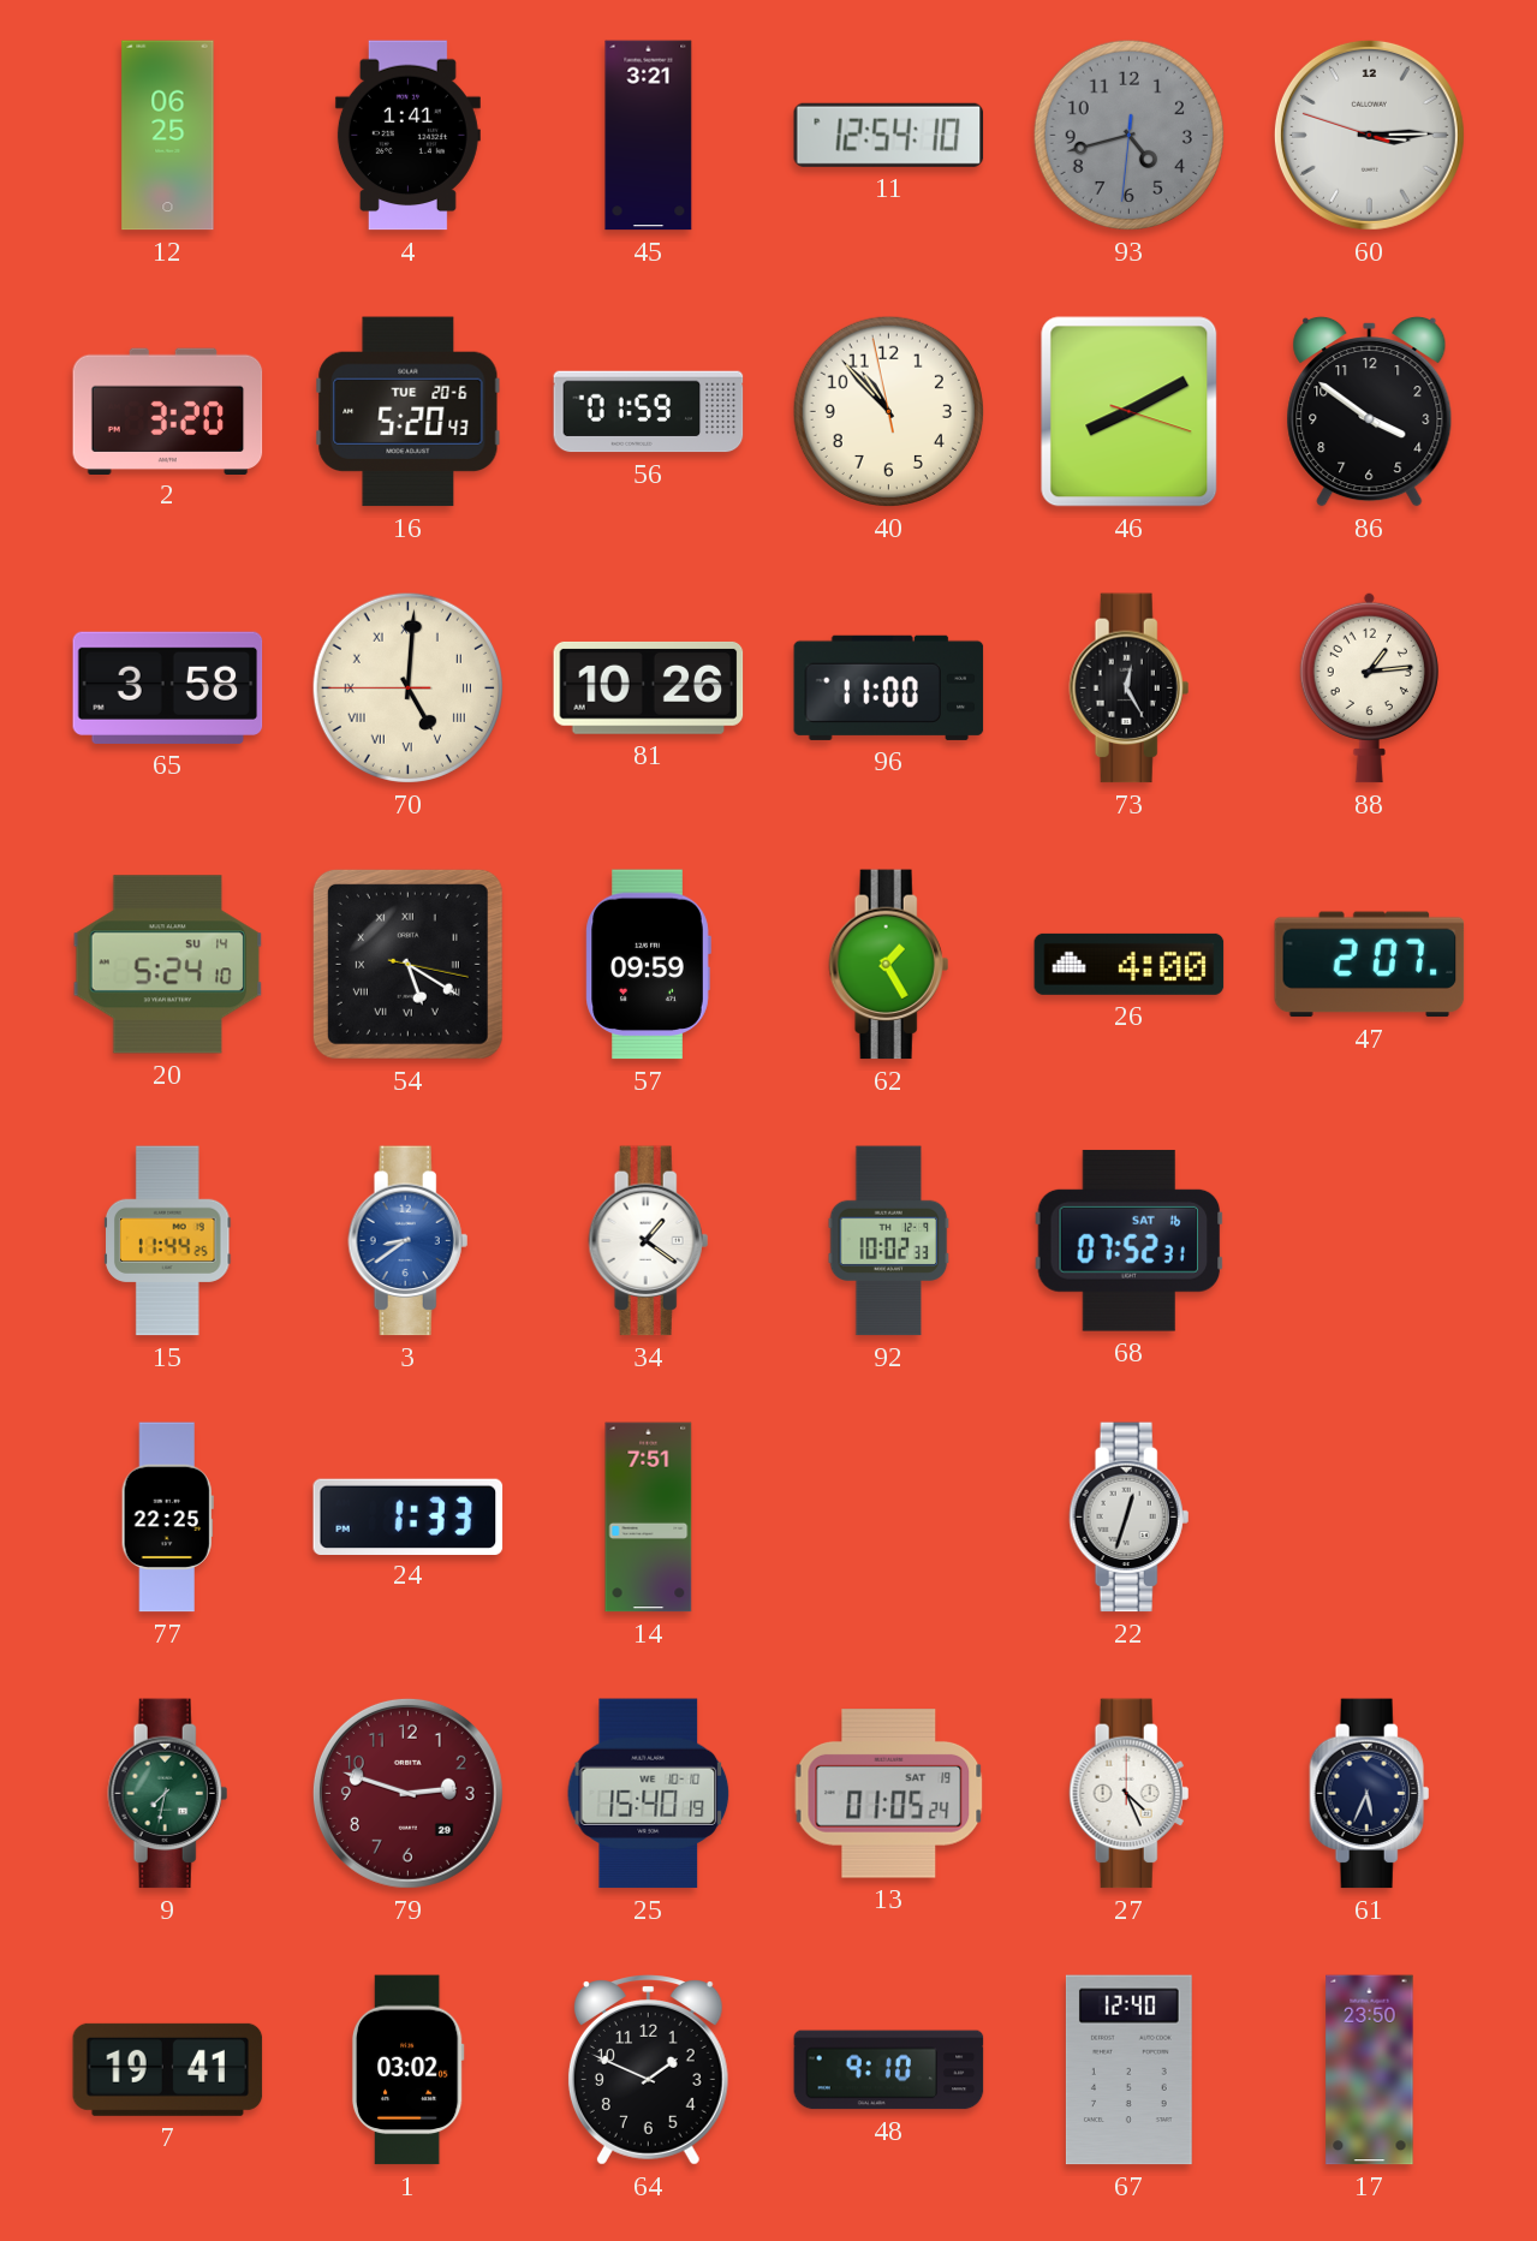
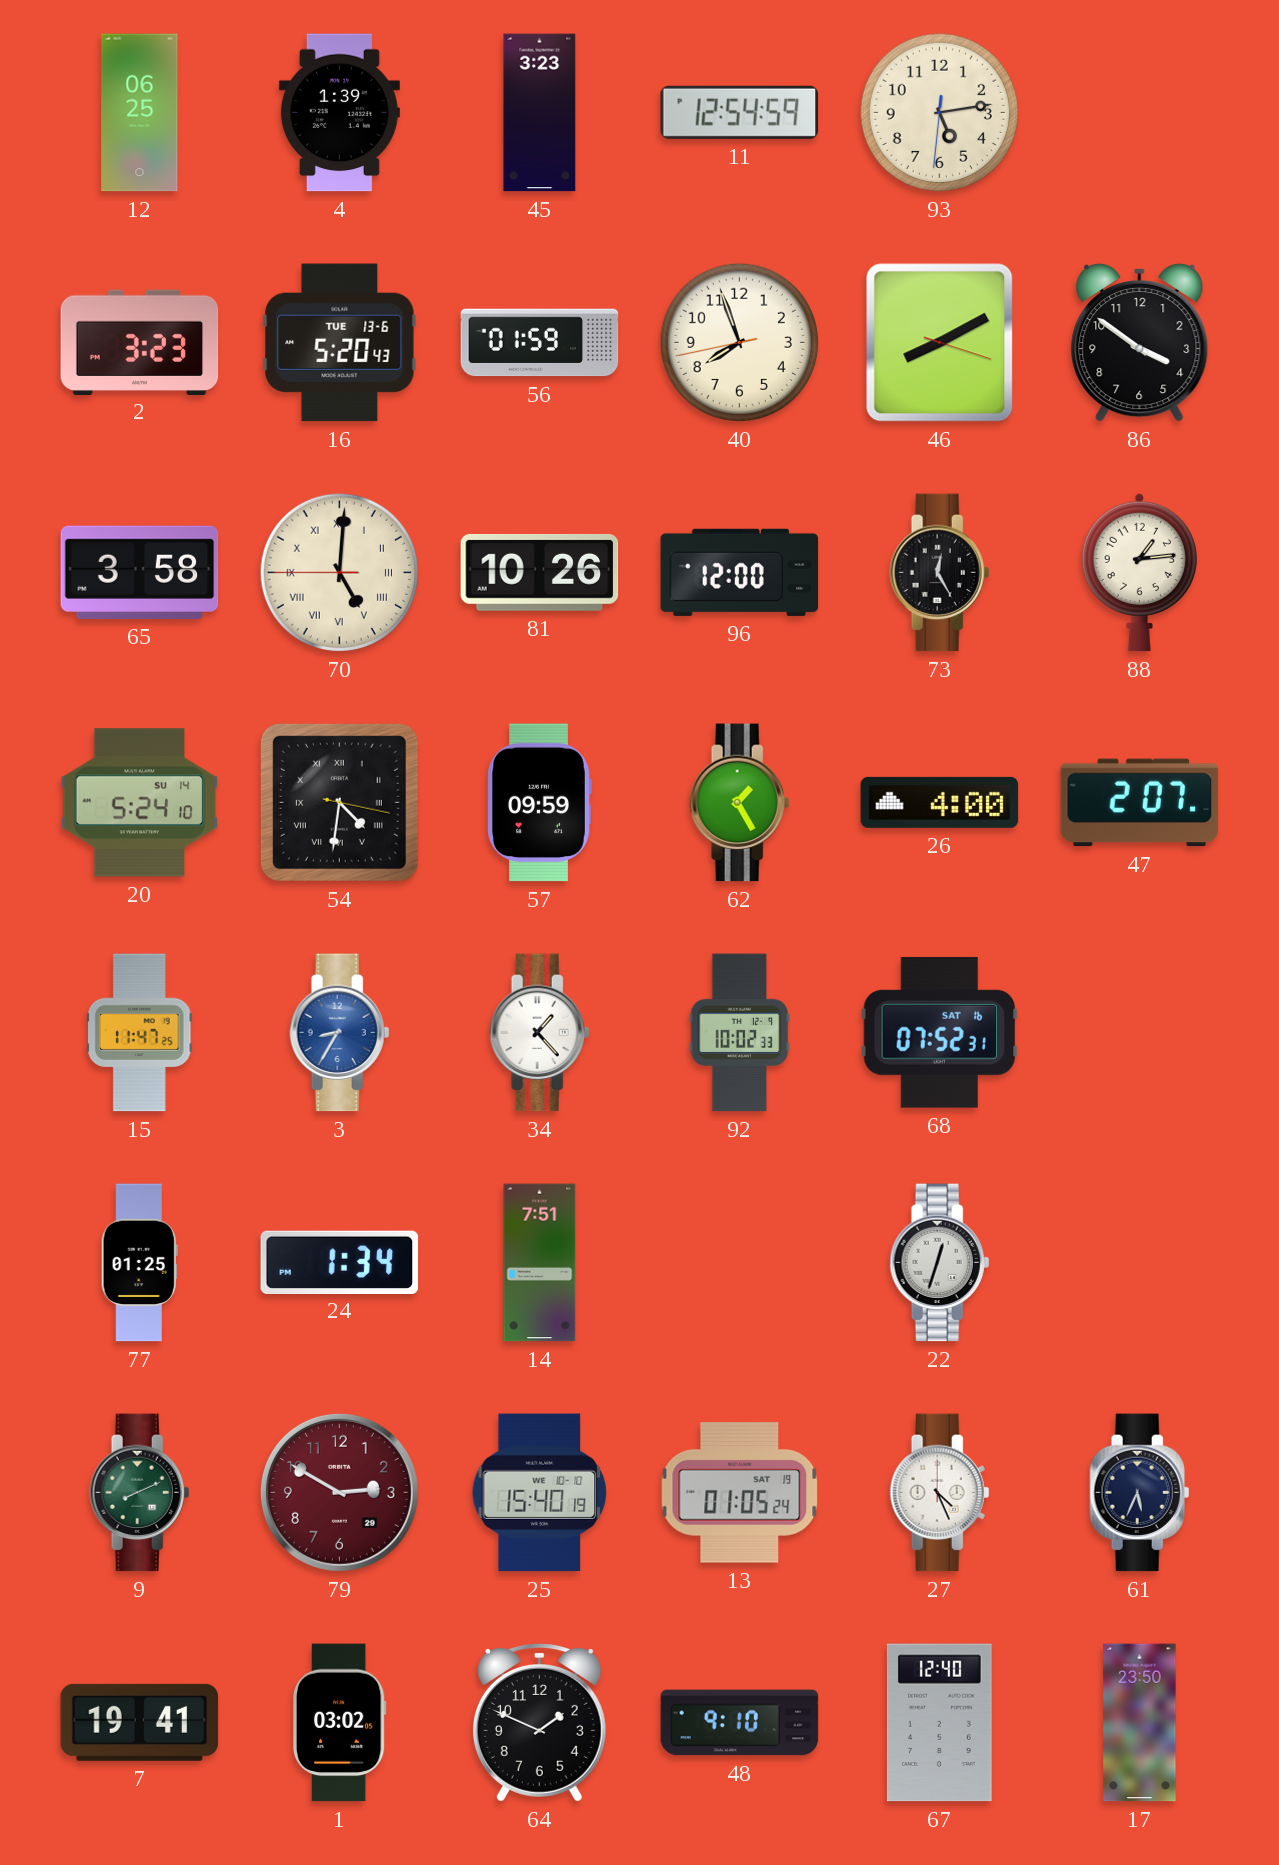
4: 1:41 -> 1:39
45: 3:21 -> 3:23
11: 12:54:10 -> 12:54:59
93: 4:42 -> 5:13
93 dial: grey -> cream
60: 3:14 -> none
2: 3:20 -> 3:23
16 date: TUE 20-6 -> TUE 13-6
40: 10:52 -> 7:56
96: 11:00 -> 12:00
54: 5:20 -> 4:31
15: 11:44 -> 11:47
3: 8:39 -> 8:35
34: 1:21 -> 1:23
77: 22:25 -> 01:25
24: 1:33 -> 1:34
9: 7:32 -> 8:11
79: 2:48 -> 2:50
